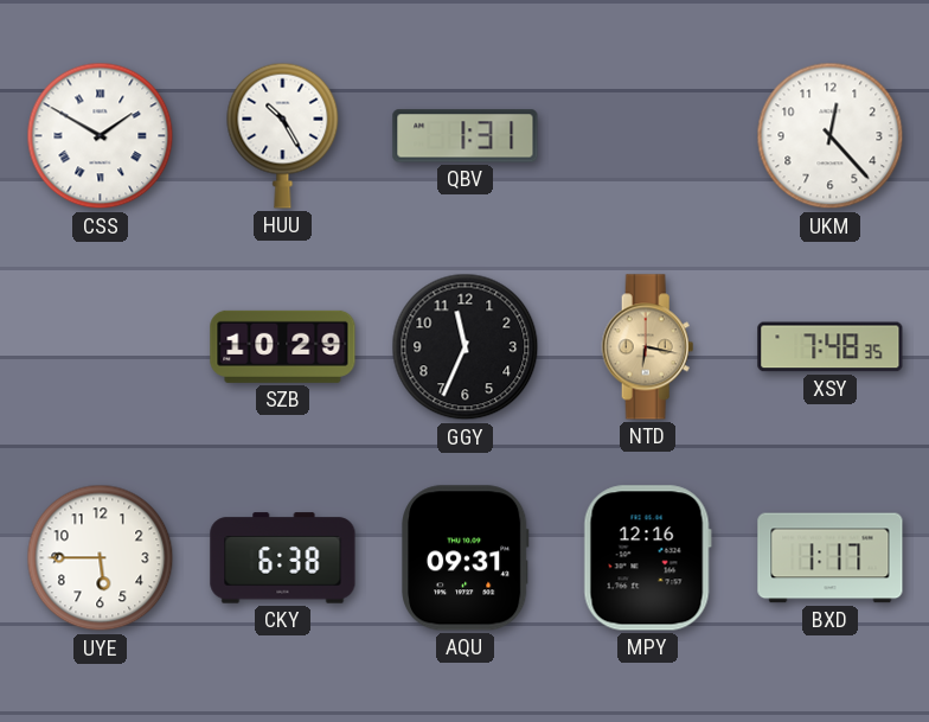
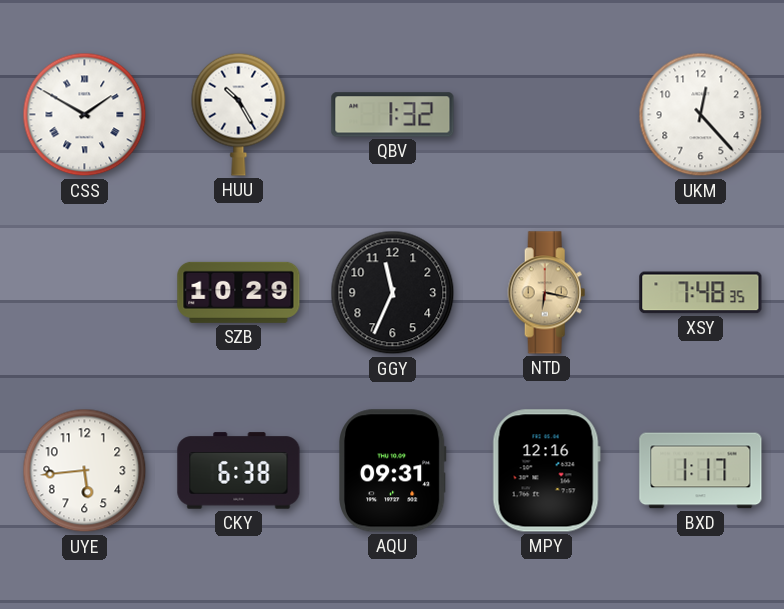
QBV: 1:31 -> 1:32
UYE: 5:45 -> 5:44
